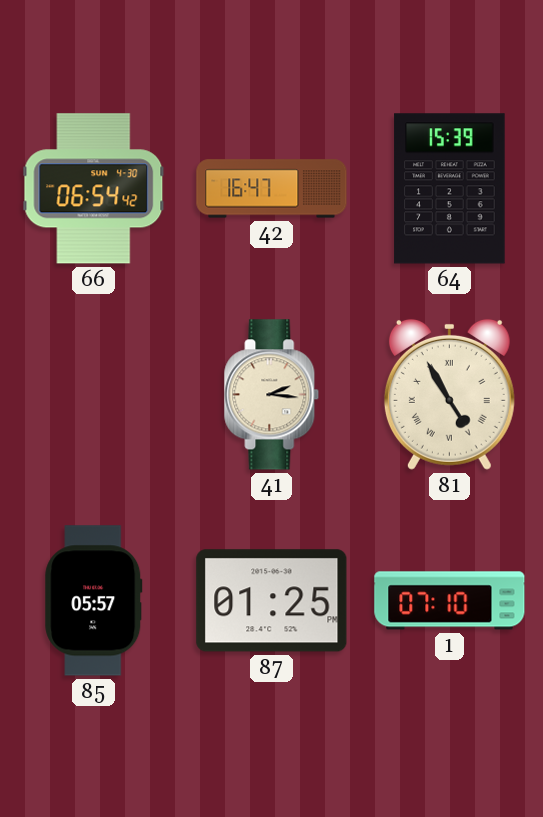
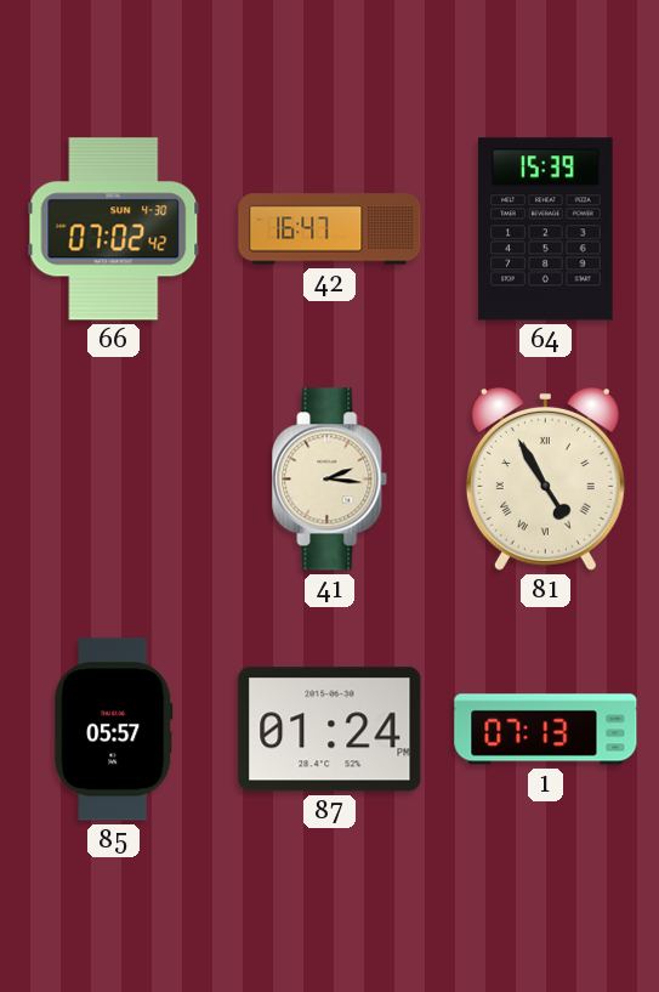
66: 06:54 -> 07:02
87: 01:25 -> 01:24
1: 07:10 -> 07:13
